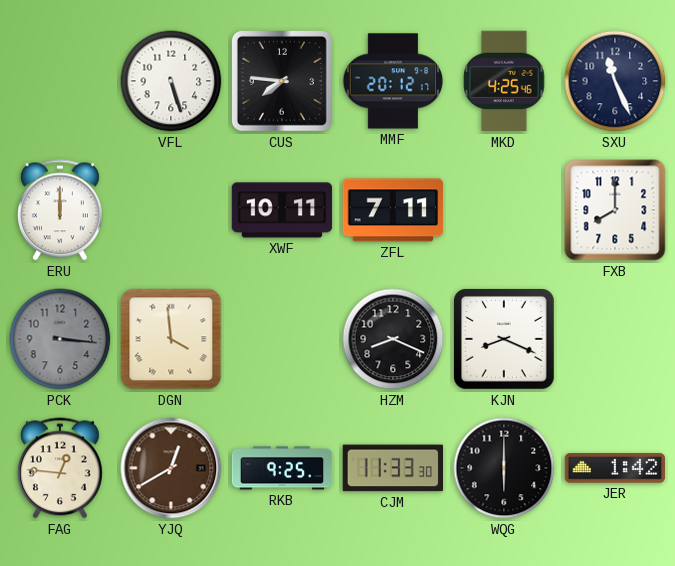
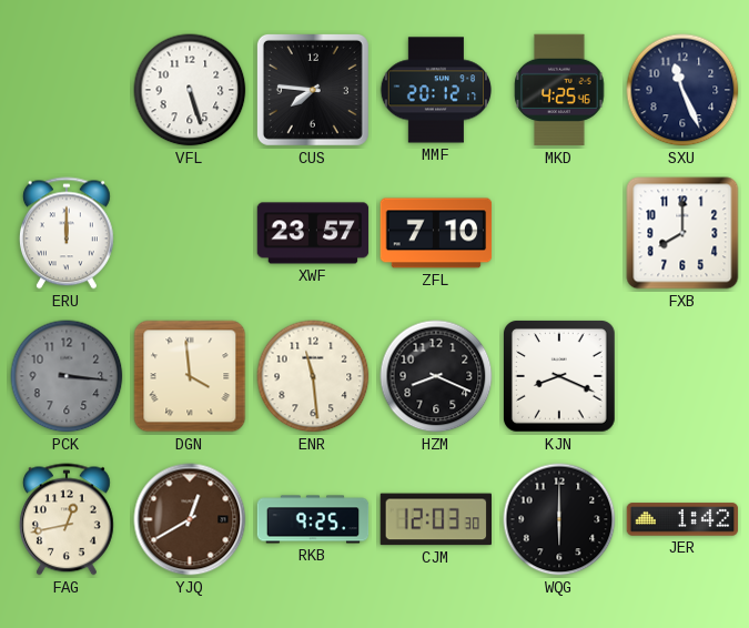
XWF: 10:11 -> 23:57
ZFL: 7:11 -> 7:10
ENR: none -> 11:29
FAG: 12:46 -> 12:43
CJM: 11:33 -> 12:03
